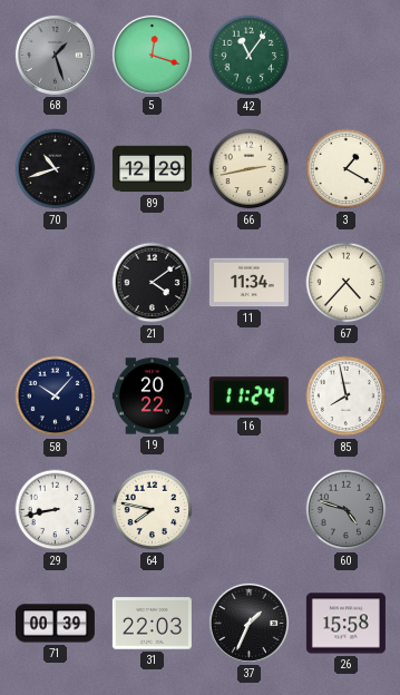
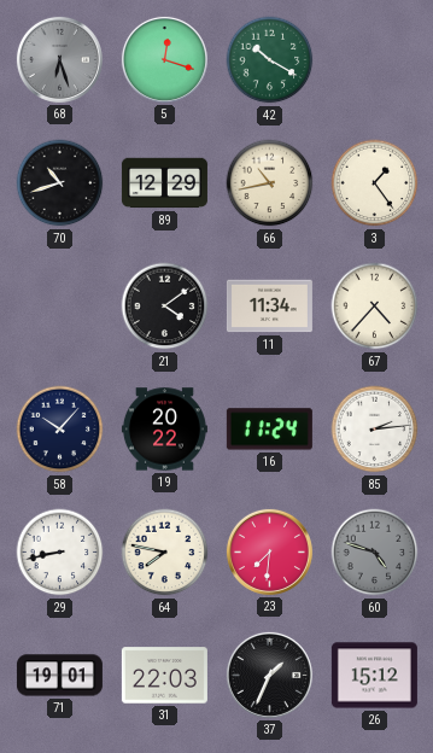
68: 1:27 -> 6:27
42: 11:06 -> 10:20
66: 2:43 -> 10:43
3: 1:20 -> 1:24
85: 7:58 -> 2:14
23: none -> 7:31
71: 00:39 -> 19:01
26: 15:58 -> 15:12
